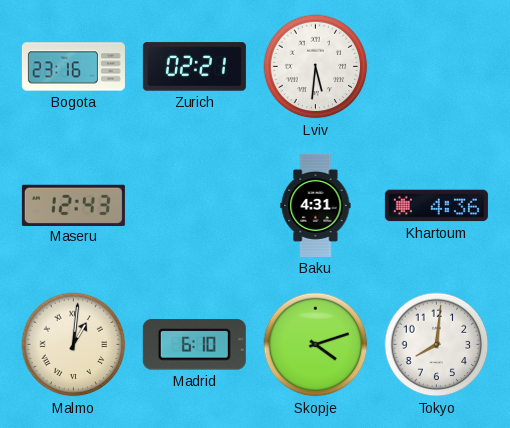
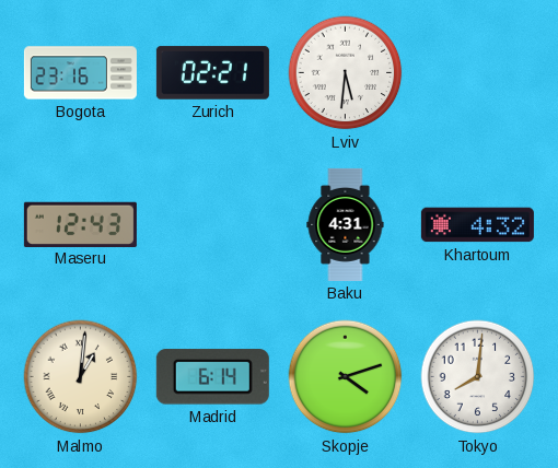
Khartoum: 4:36 -> 4:32
Madrid: 6:10 -> 6:14
